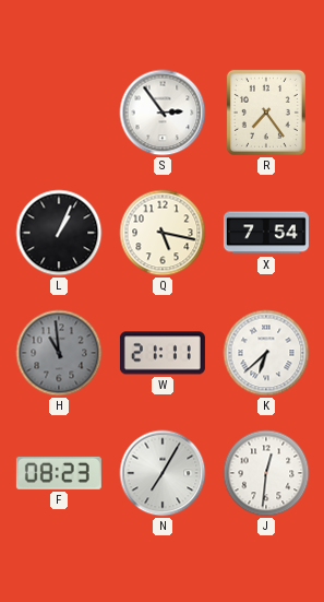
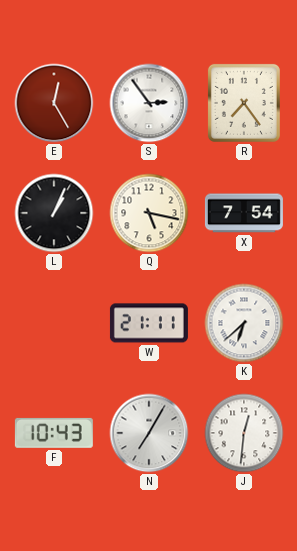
E: none -> 12:25
H: 10:59 -> none
F: 08:23 -> 10:43
